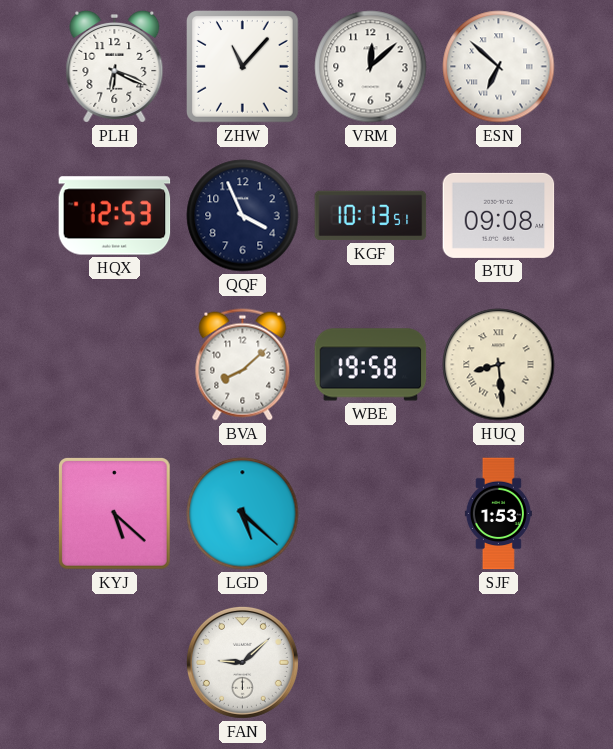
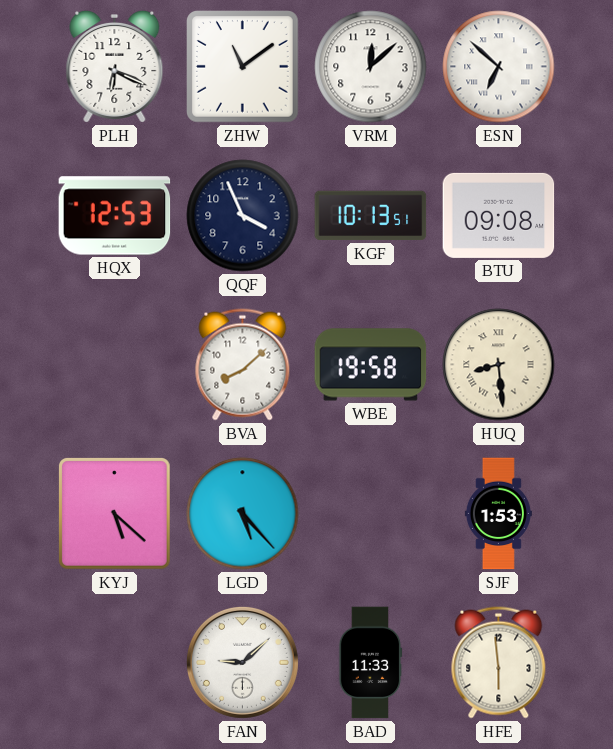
ZHW: 11:07 -> 11:09
LGD: 5:22 -> 5:23
BAD: none -> 11:33
HFE: none -> 5:59
